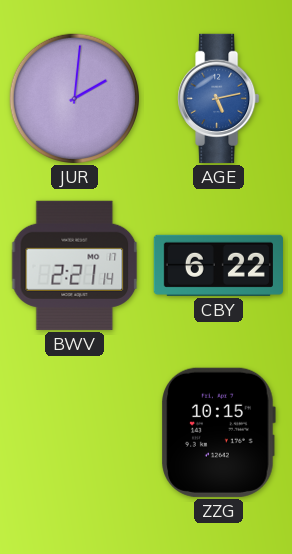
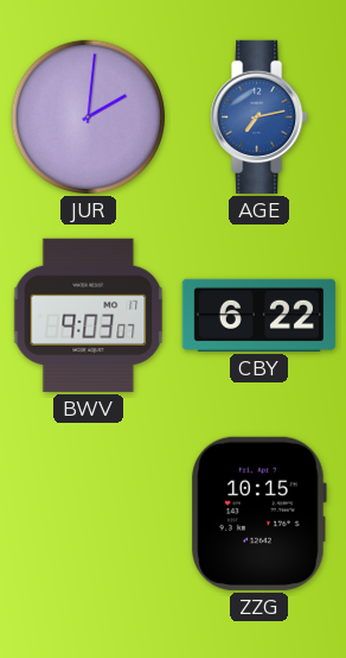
AGE: 5:13 -> 7:13
BWV: 2:21 -> 9:03
